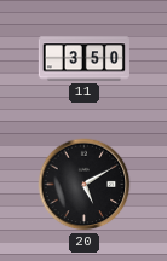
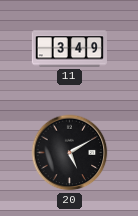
11: 3:50 -> 3:49
